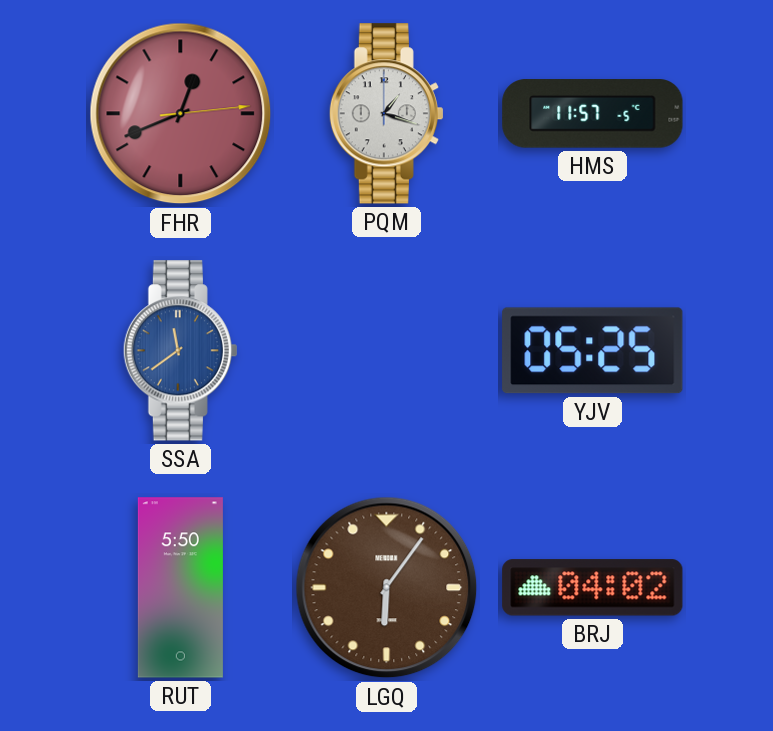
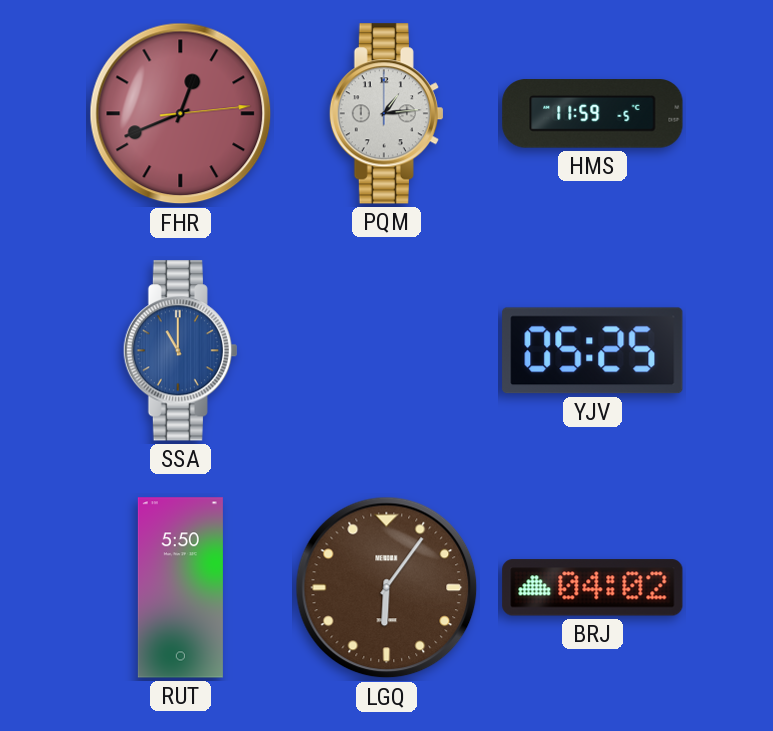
PQM: 1:18 -> 1:14
HMS: 11:57 -> 11:59
SSA: 11:39 -> 11:00
